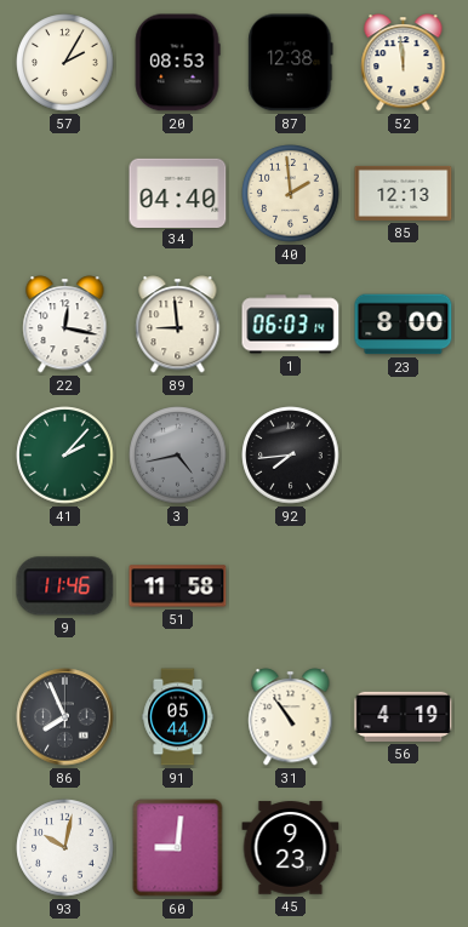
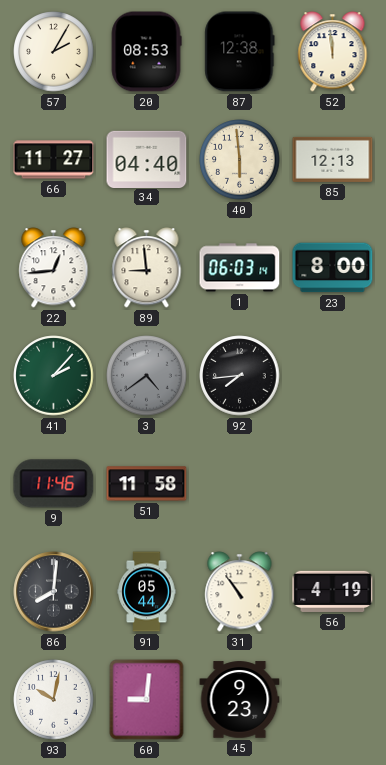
66: none -> 11:27
40: 1:59 -> 5:59
22: 12:17 -> 12:44
3: 4:43 -> 4:39
86: 7:56 -> 8:01
